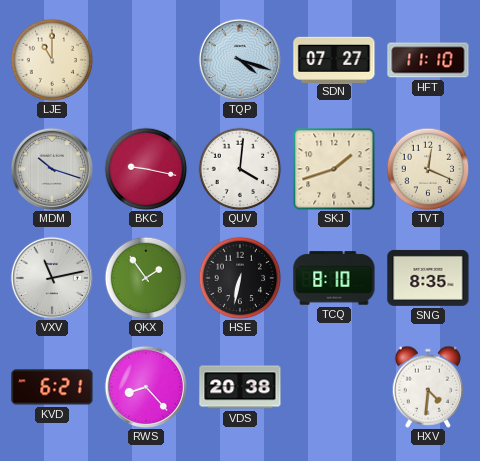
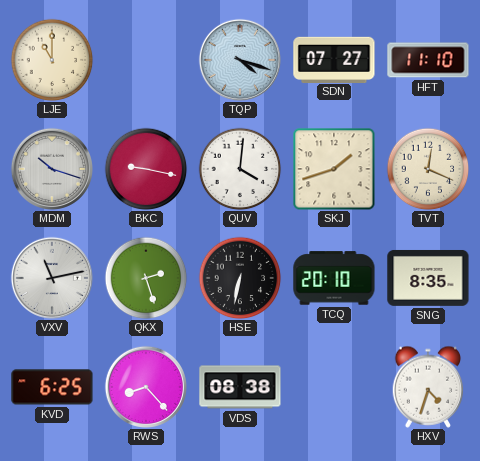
QKX: 1:54 -> 2:27
TCQ: 8:10 -> 20:10
KVD: 6:21 -> 6:25
VDS: 20:38 -> 08:38
HXV: 4:31 -> 4:33
